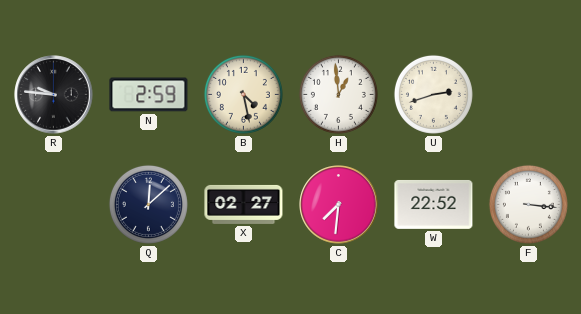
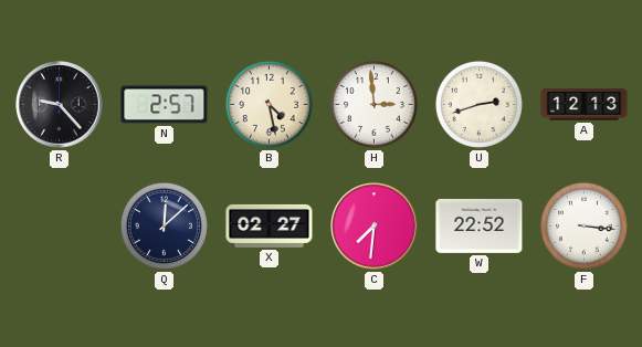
R: 9:46 -> 9:23
N: 2:59 -> 2:57
H: 12:59 -> 2:59
A: none -> 12:13
